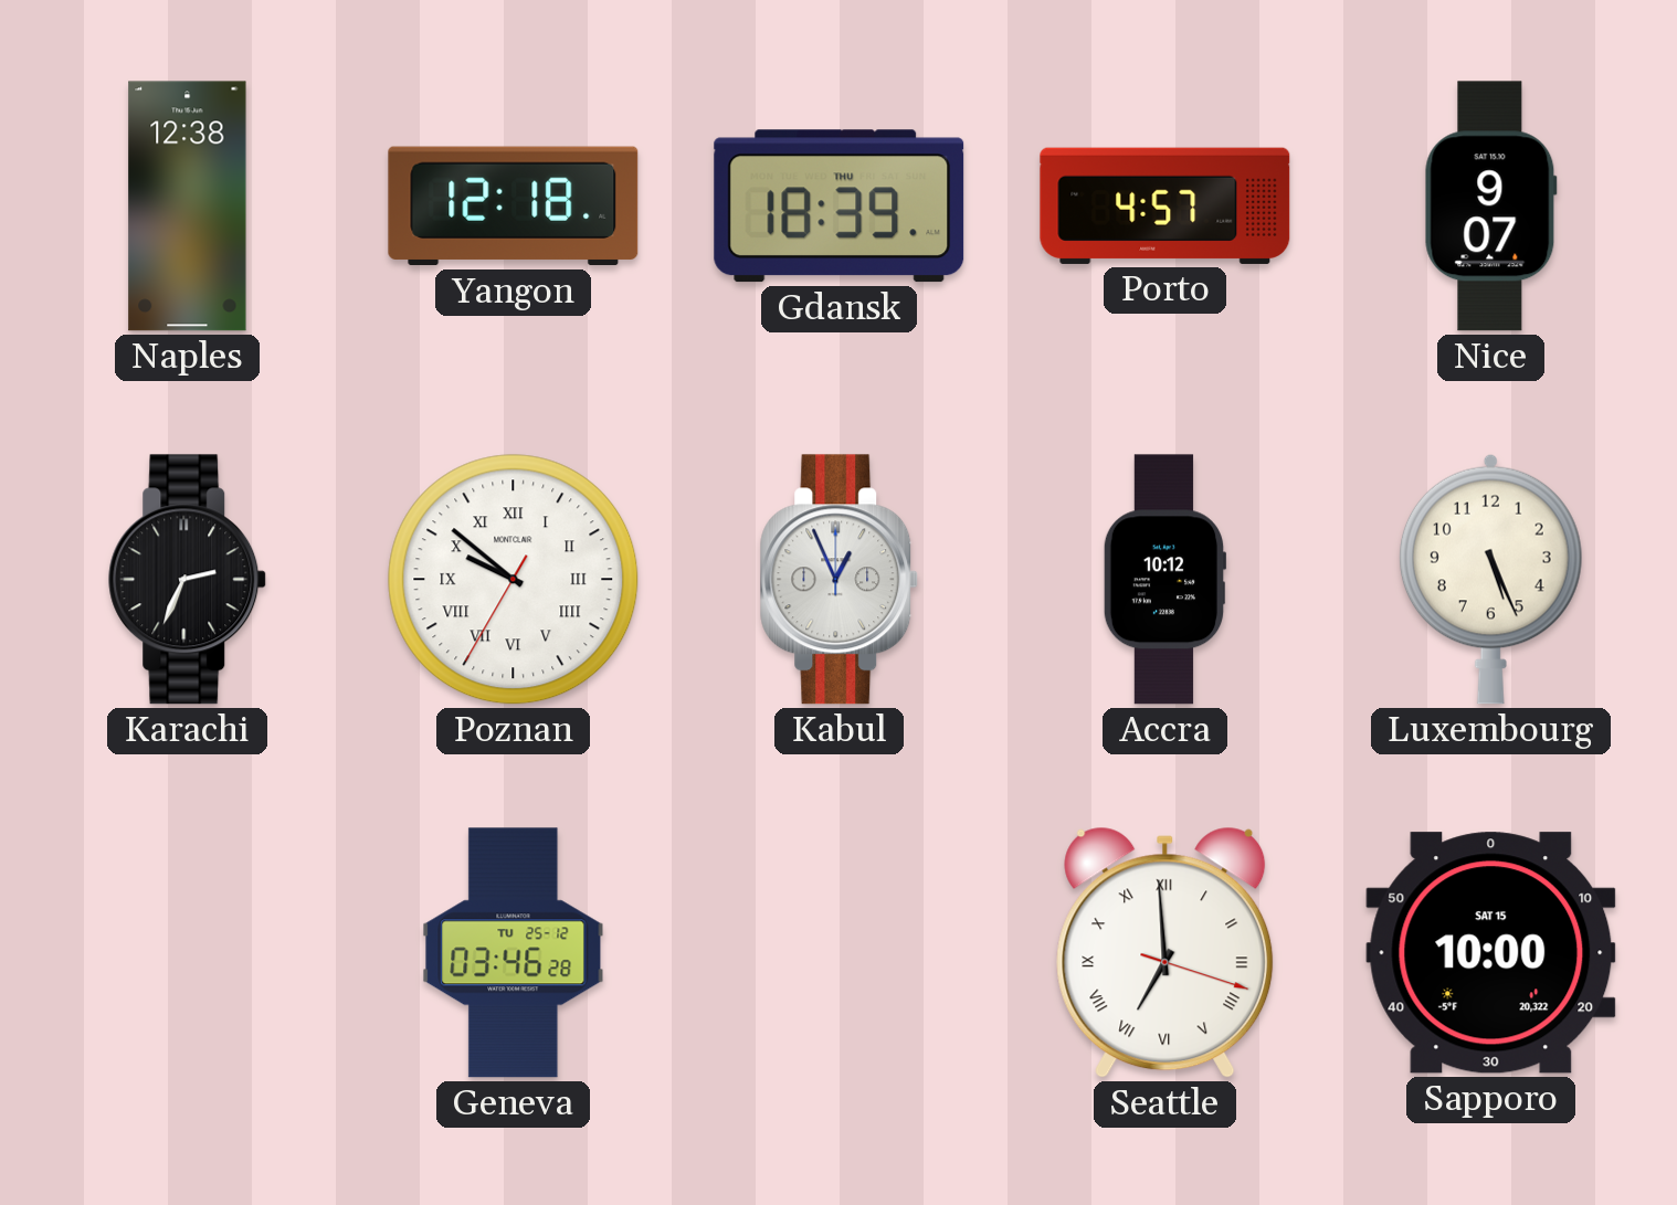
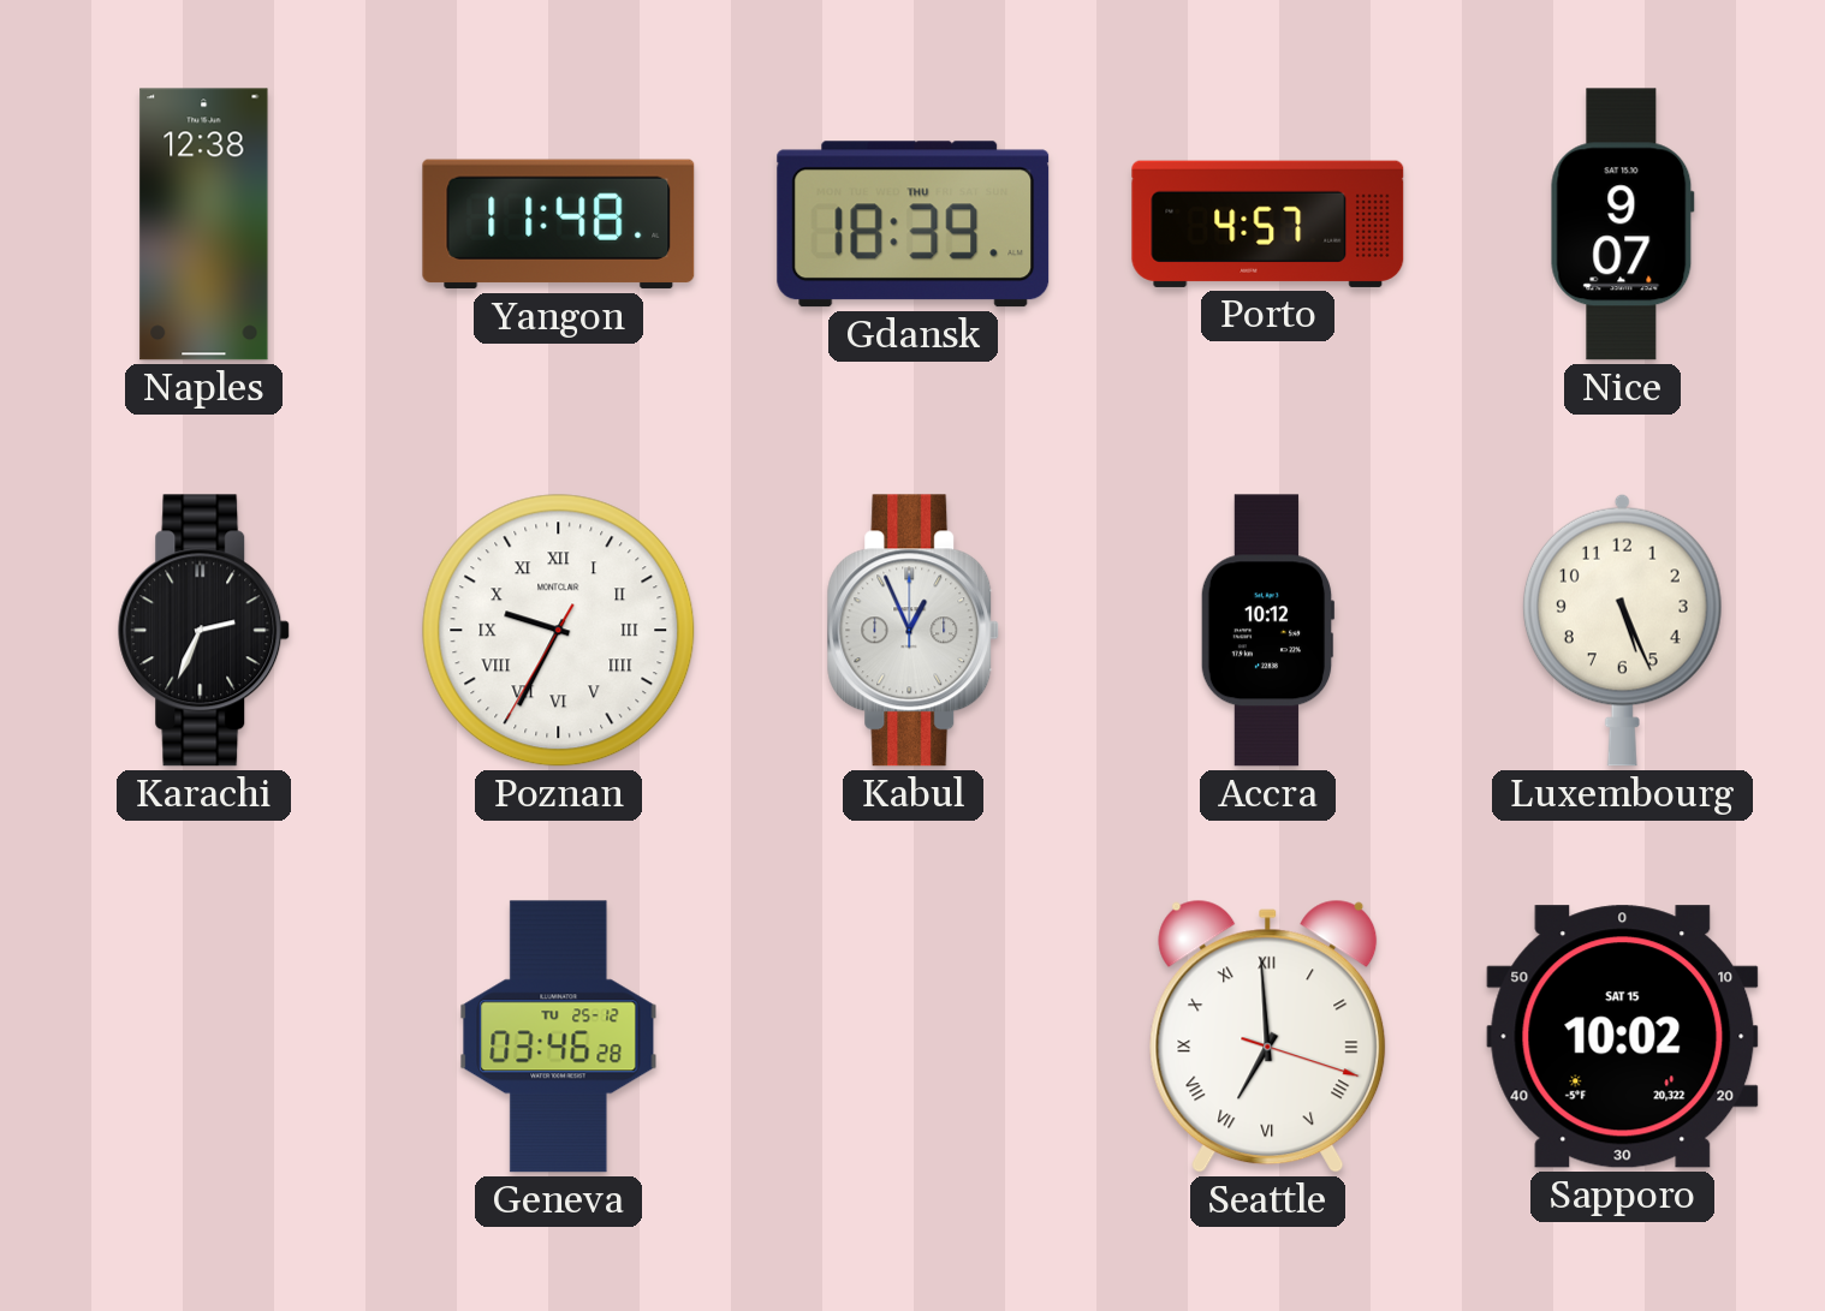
Yangon: 12:18 -> 11:48
Poznan: 9:51 -> 9:34
Sapporo: 10:00 -> 10:02
